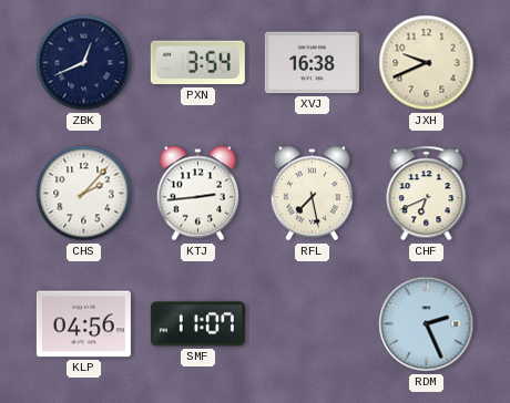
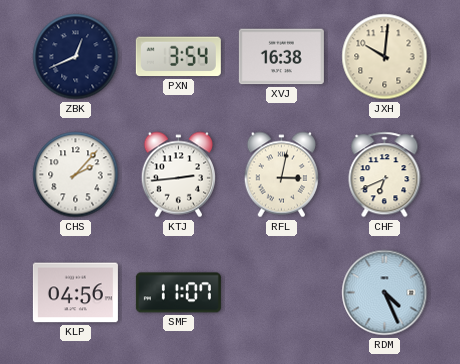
JXH: 9:41 -> 10:01
RFL: 7:28 -> 3:02
RDM: 2:26 -> 4:26
